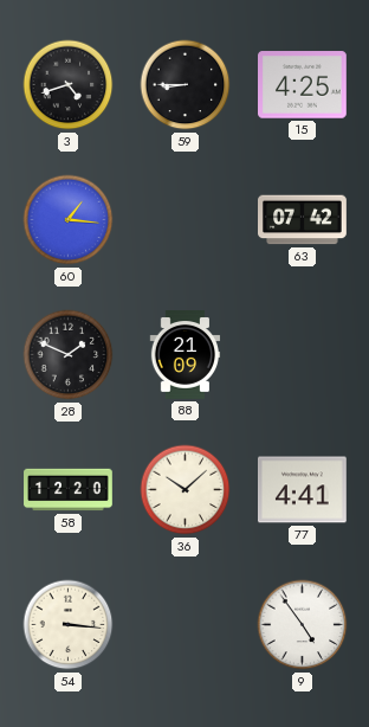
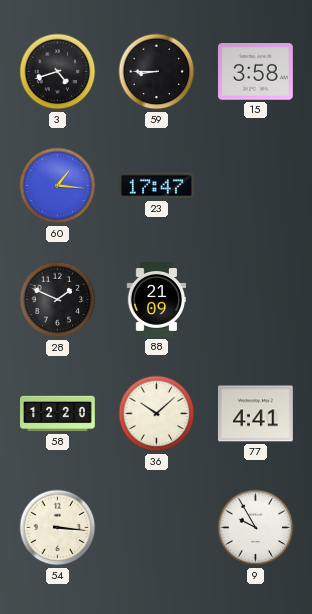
15: 4:25 -> 3:58
23: none -> 17:47
63: 07:42 -> none
9: 4:54 -> 9:55
